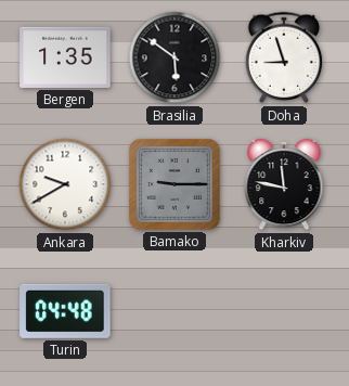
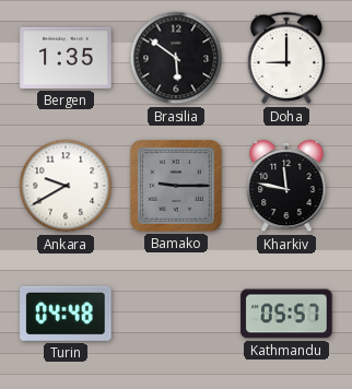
Doha: 8:57 -> 9:00
Kathmandu: none -> 05:57
